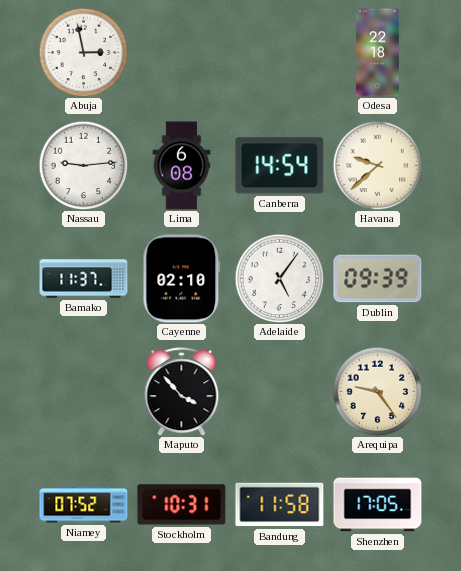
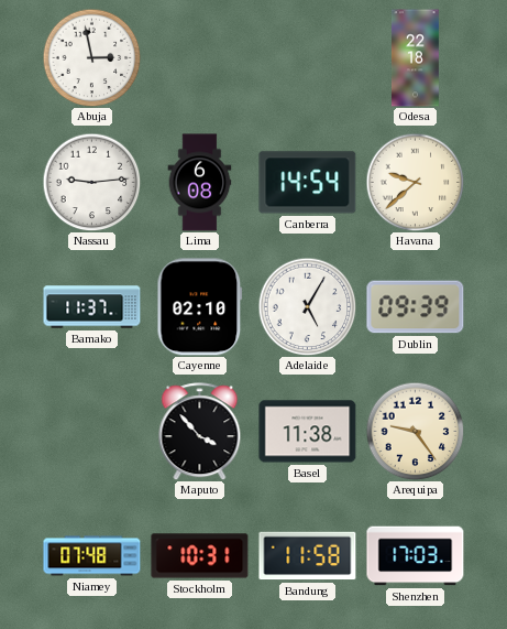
Adelaide: 5:06 -> 5:05
Basel: none -> 11:38
Niamey: 07:52 -> 07:48
Shenzhen: 17:05 -> 17:03
